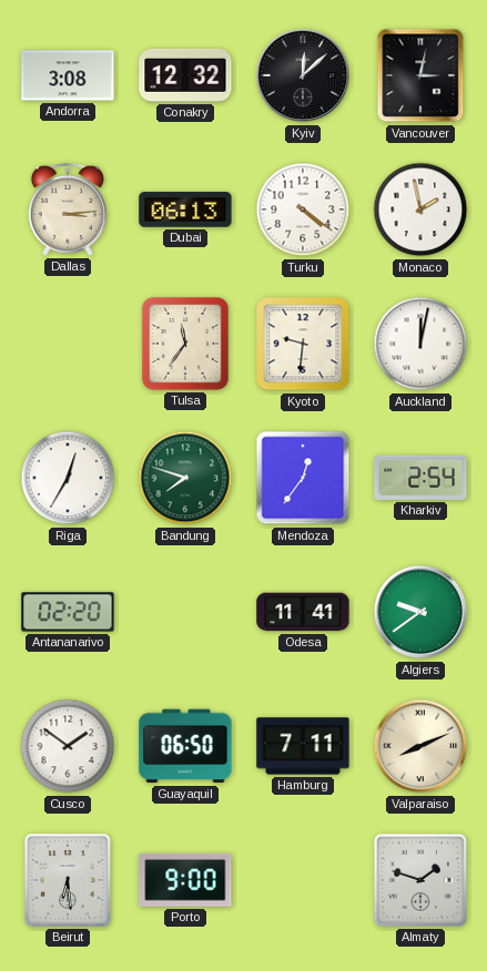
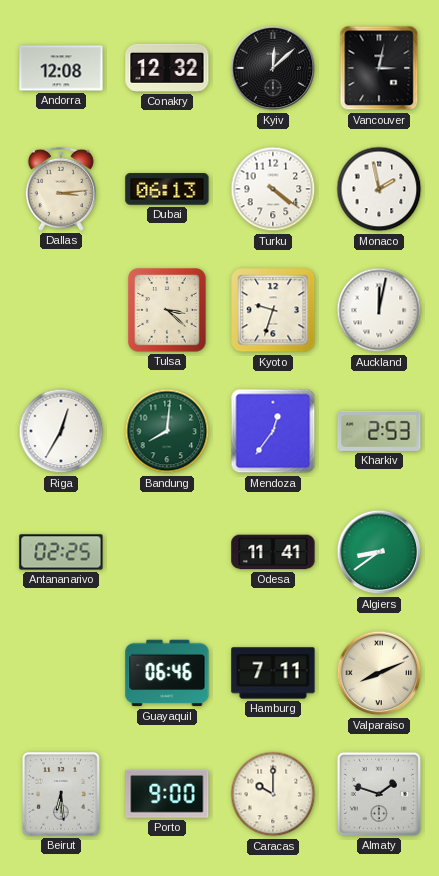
Andorra: 3:08 -> 12:08
Tulsa: 11:36 -> 3:22
Kyoto: 9:31 -> 9:33
Bandung: 7:48 -> 8:01
Kharkiv: 2:54 -> 2:53
Antananarivo: 02:20 -> 02:25
Algiers: 9:39 -> 8:39
Cusco: 1:51 -> none
Guayaquil: 06:50 -> 06:46
Caracas: none -> 10:00
